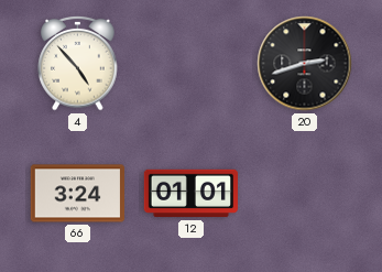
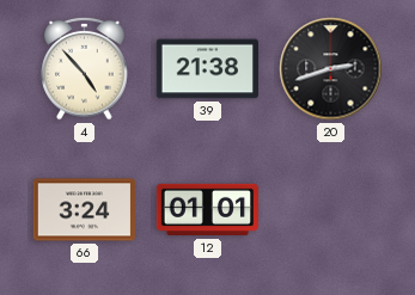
39: none -> 21:38
